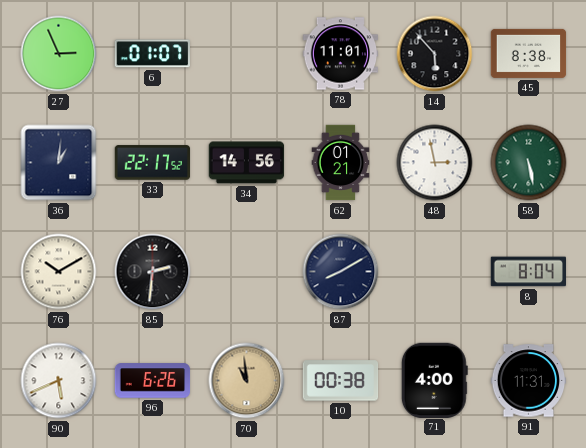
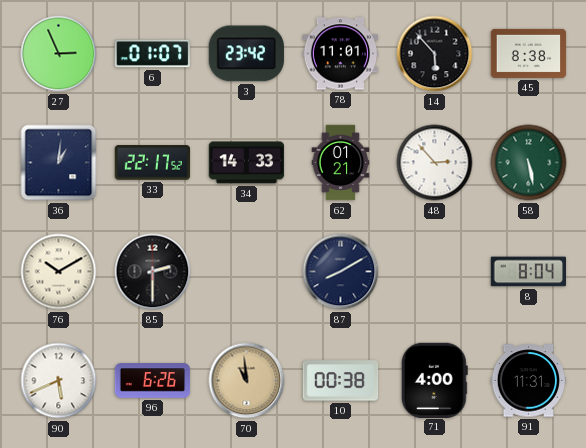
3: none -> 23:42
34: 14:56 -> 14:33
48: 2:58 -> 2:53
85: 2:31 -> 2:30
